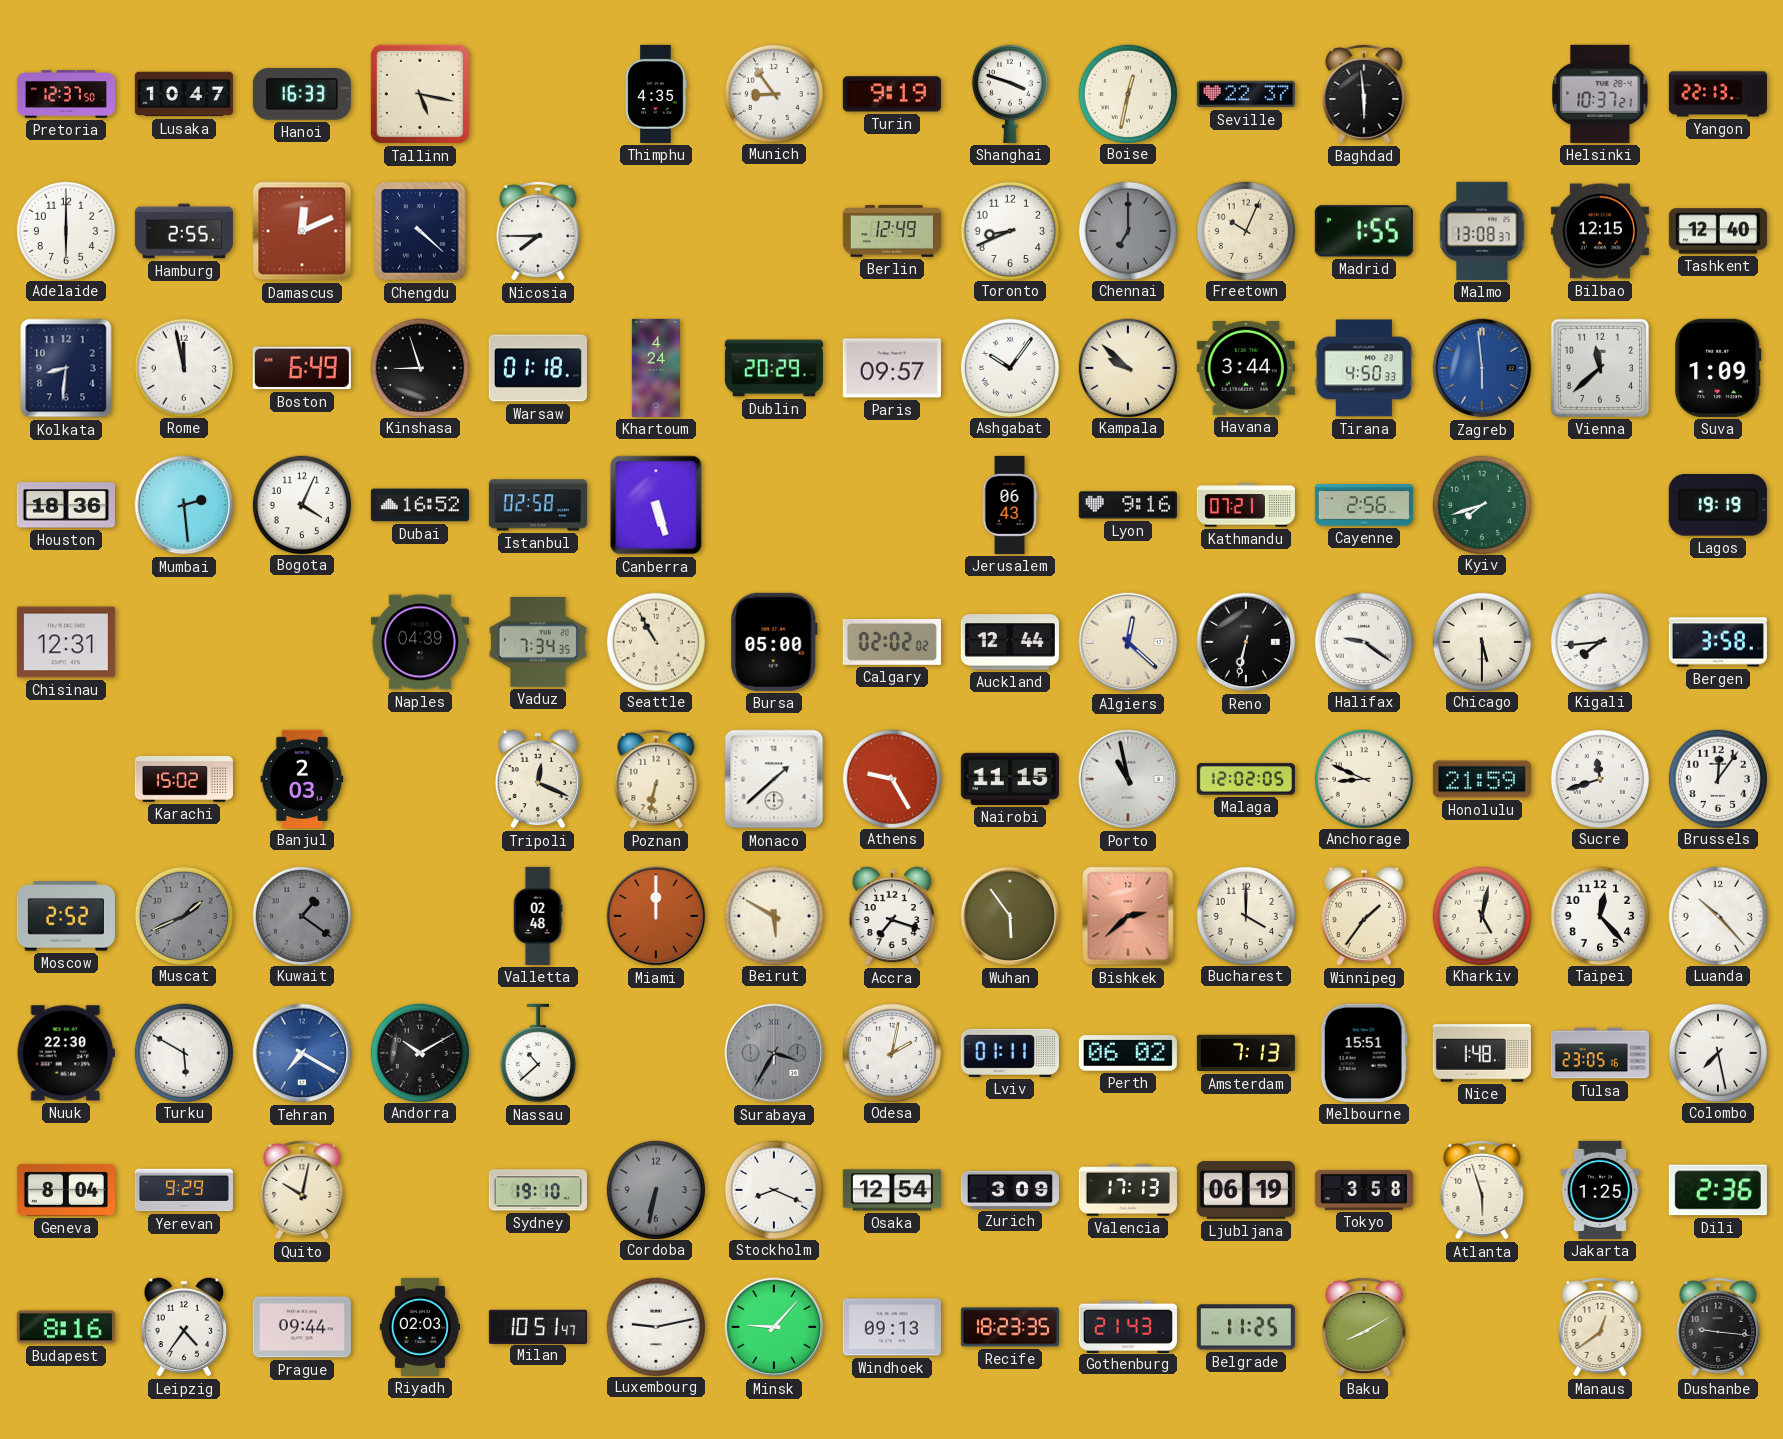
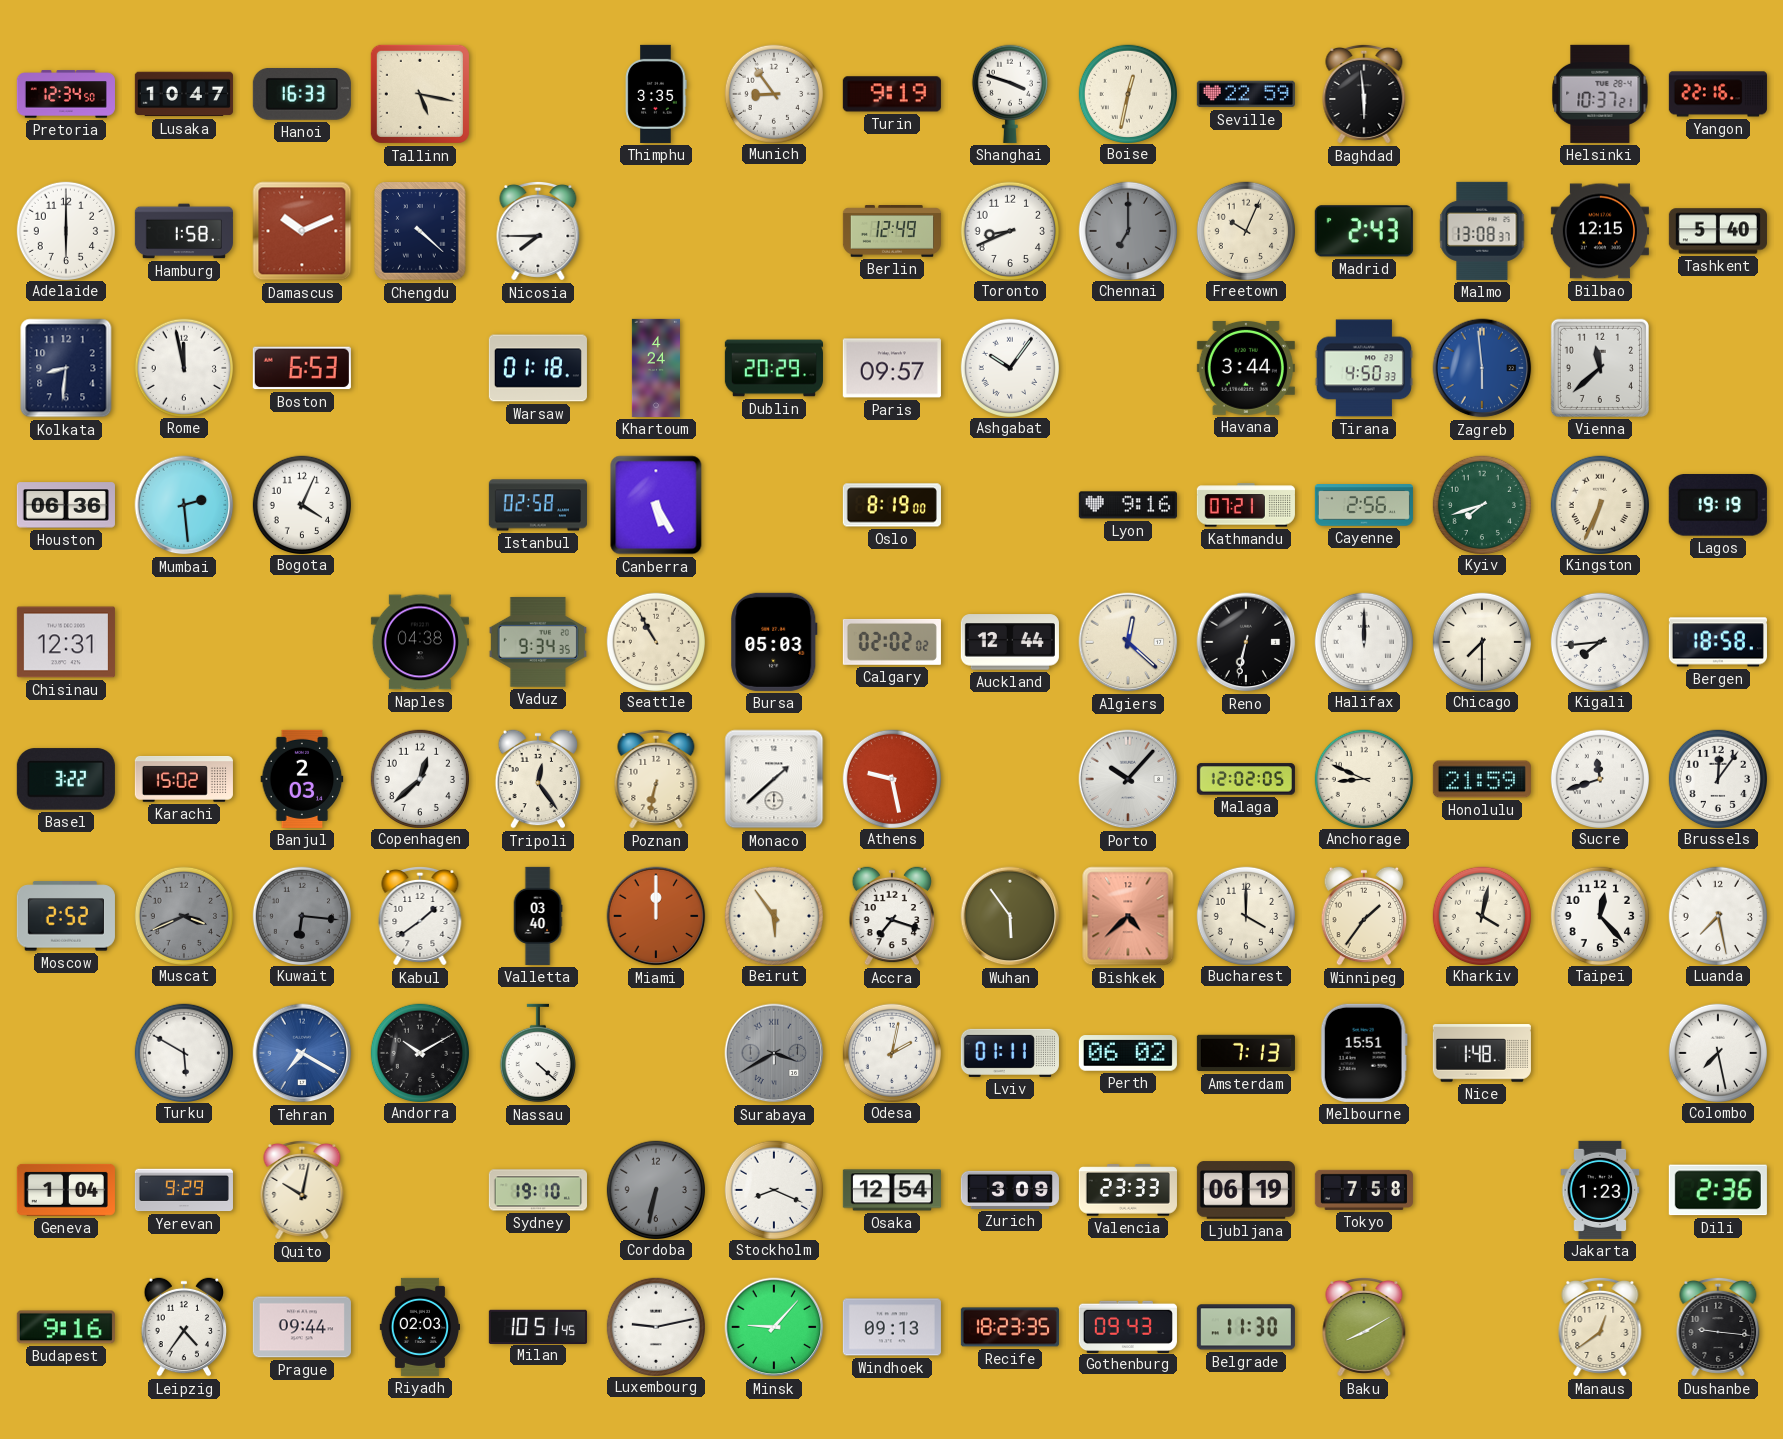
Pretoria: 12:37 -> 12:34
Thimphu: 4:35 -> 3:35
Seville: 22:37 -> 22:59
Yangon: 22:13 -> 22:16
Hamburg: 2:55 -> 1:58
Damascus: 12:11 -> 10:11
Madrid: 1:55 -> 2:43
Tashkent: 12:40 -> 5:40
Boston: 6:49 -> 6:53
Kinshasa: 8:57 -> none
Kampala: 9:52 -> none
Suva: 1:09 -> none
Houston: 18:36 -> 06:36
Dubai: 16:52 -> none
Canberra: 5:27 -> 5:25
Oslo: none -> 8:19
Jerusalem: 06:43 -> none
Kingston: none -> 6:34
Naples: 04:39 -> 04:38
Vaduz: 7:34 -> 9:34
Bursa: 05:00 -> 05:03
Halifax: 9:21 -> 12:00
Chicago: 5:30 -> 7:30
Bergen: 3:58 -> 18:58
Basel: none -> 3:22
Copenhagen: none -> 12:38
Tripoli: 12:19 -> 12:24
Athens: 9:25 -> 9:28
Nairobi: 11:15 -> none
Porto: 10:58 -> 10:07
Muscat: 1:41 -> 3:41
Kuwait: 1:21 -> 6:16
Kabul: none -> 1:39
Valletta: 02:48 -> 03:40
Beirut: 5:50 -> 5:54
Bishkek: 2:38 -> 4:38
Kharkiv: 5:02 -> 4:02
Luanda: 10:23 -> 7:28
Nuuk: 22:30 -> none
Nassau: 10:38 -> 4:22
Surabaya: 3:35 -> 3:40
Tulsa: 23:05 -> none
Geneva: 8:04 -> 1:04
Valencia: 17:13 -> 23:33
Tokyo: 3:58 -> 7:58
Atlanta: 5:57 -> none
Jakarta: 1:25 -> 1:23
Budapest: 8:16 -> 9:16
Milan: 10:51:47 -> 10:51:45
Gothenburg: 21:43 -> 09:43
Belgrade: 11:25 -> 11:30
